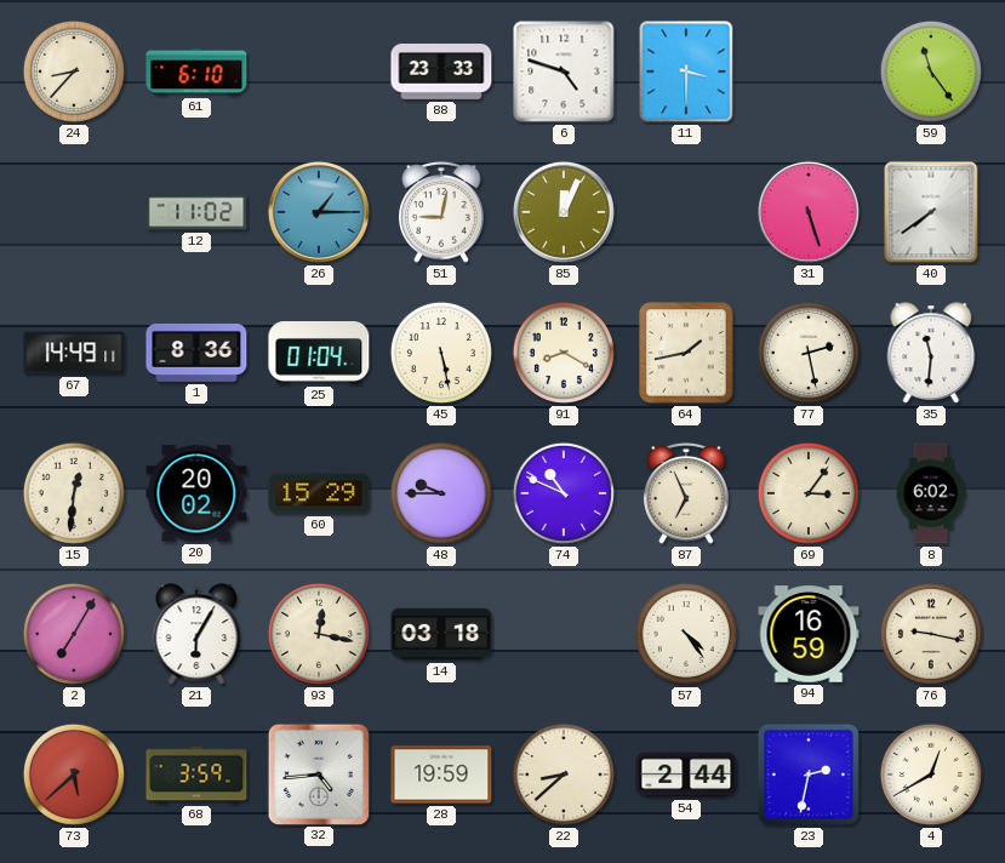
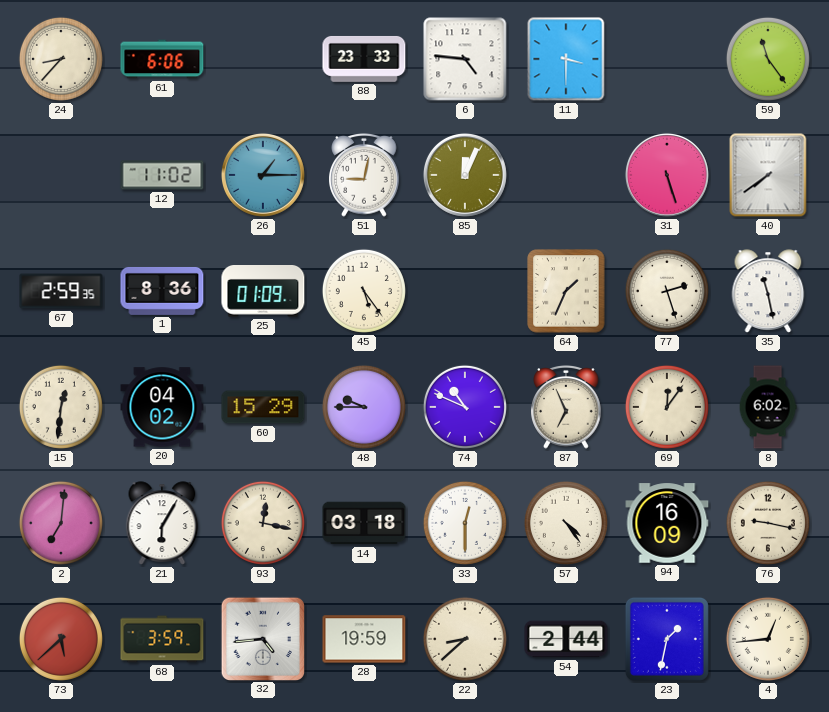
61: 6:10 -> 6:06
6: 4:48 -> 4:46
67: 14:49 -> 2:59
25: 01:04 -> 01:09
45: 5:28 -> 5:24
91: 8:20 -> none
64: 1:43 -> 1:34
77: 2:28 -> 2:27
35: 11:31 -> 11:28
20: 20:02 -> 04:02
69: 3:06 -> 12:06
2: 7:05 -> 7:01
33: none -> 12:30
94: 16:59 -> 16:09
23: 2:32 -> 1:32
4: 12:40 -> 12:44
